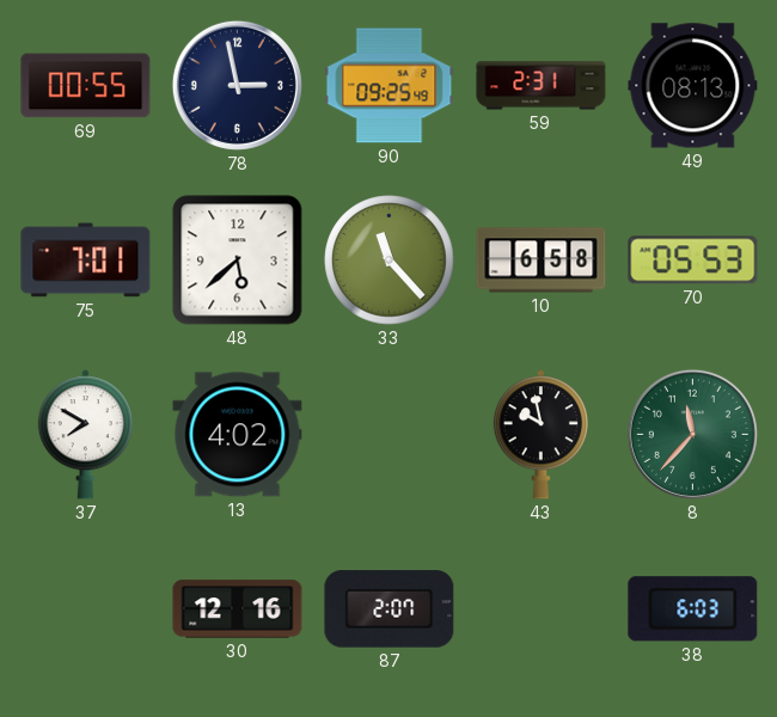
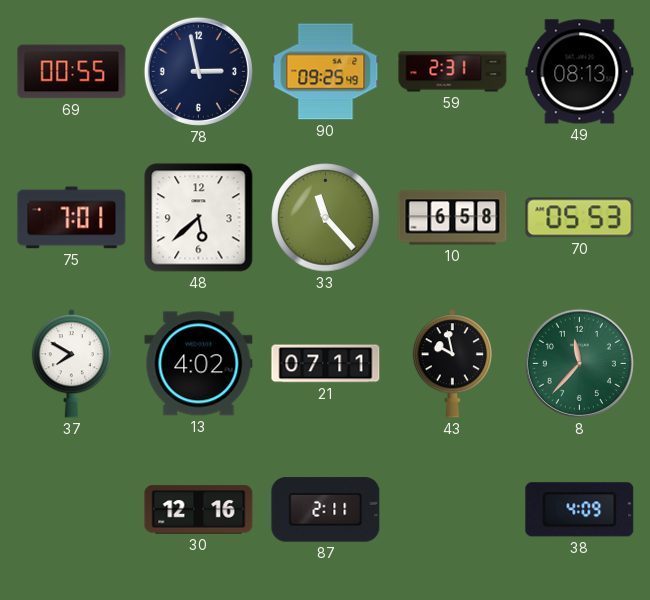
21: none -> 07:11
87: 2:07 -> 2:11
38: 6:03 -> 4:09
